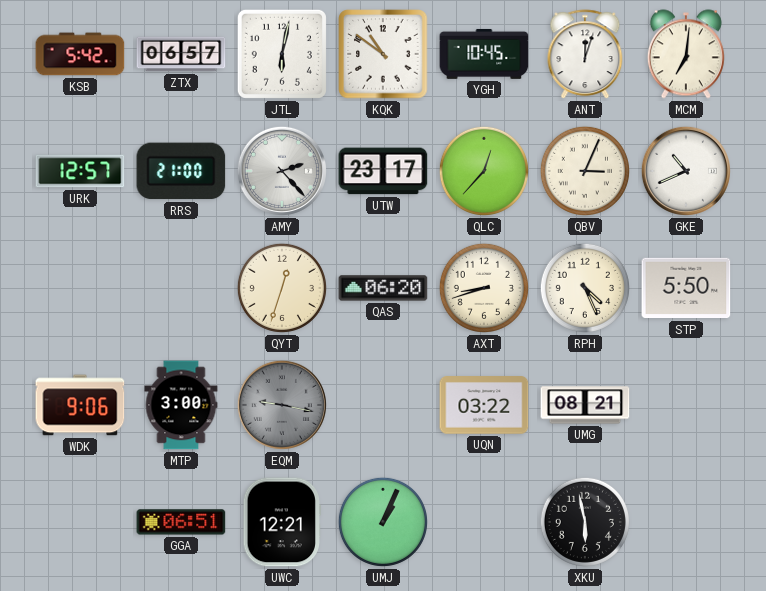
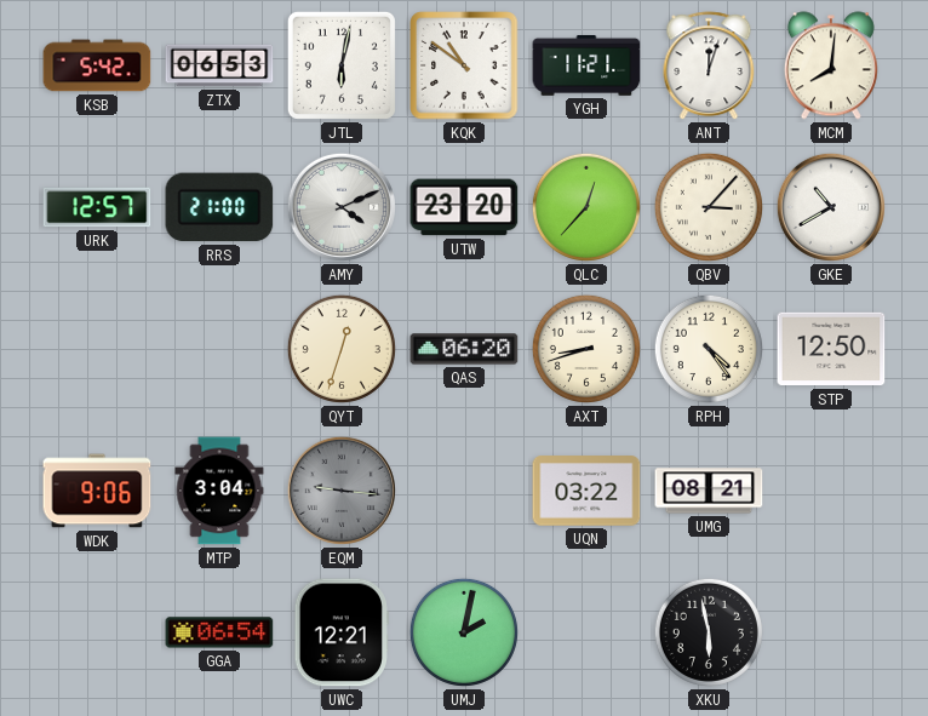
ZTX: 06:57 -> 06:53
YGH: 10:45 -> 11:21
MCM: 7:01 -> 8:01
AMY: 2:23 -> 4:11
UTW: 23:17 -> 23:20
QBV: 3:04 -> 3:07
GKE: 10:41 -> 10:40
RPH: 4:26 -> 4:24
STP: 5:50 -> 12:50
MTP: 3:00 -> 3:04
EQM: 9:17 -> 9:16
GGA: 06:51 -> 06:54
UMJ: 1:04 -> 2:02
